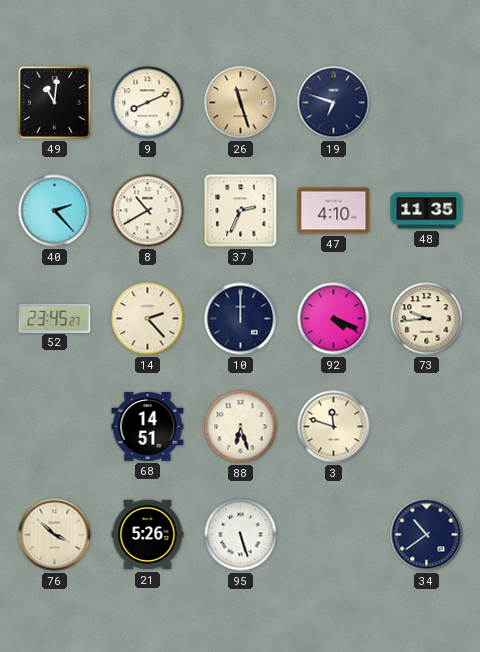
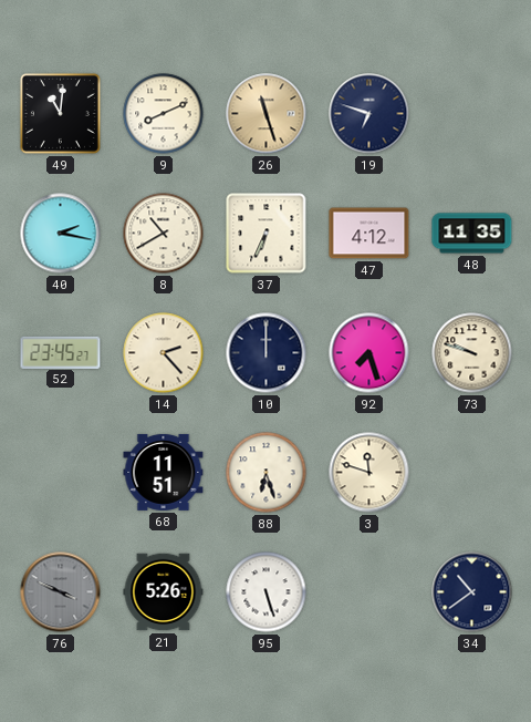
40: 2:23 -> 2:17
37: 2:34 -> 6:34
47: 4:10 -> 4:12
92: 4:19 -> 7:27
73: 9:44 -> 9:48
68: 14:51 -> 11:51
76: 3:52 -> 3:49
76 dial: cream -> grey
